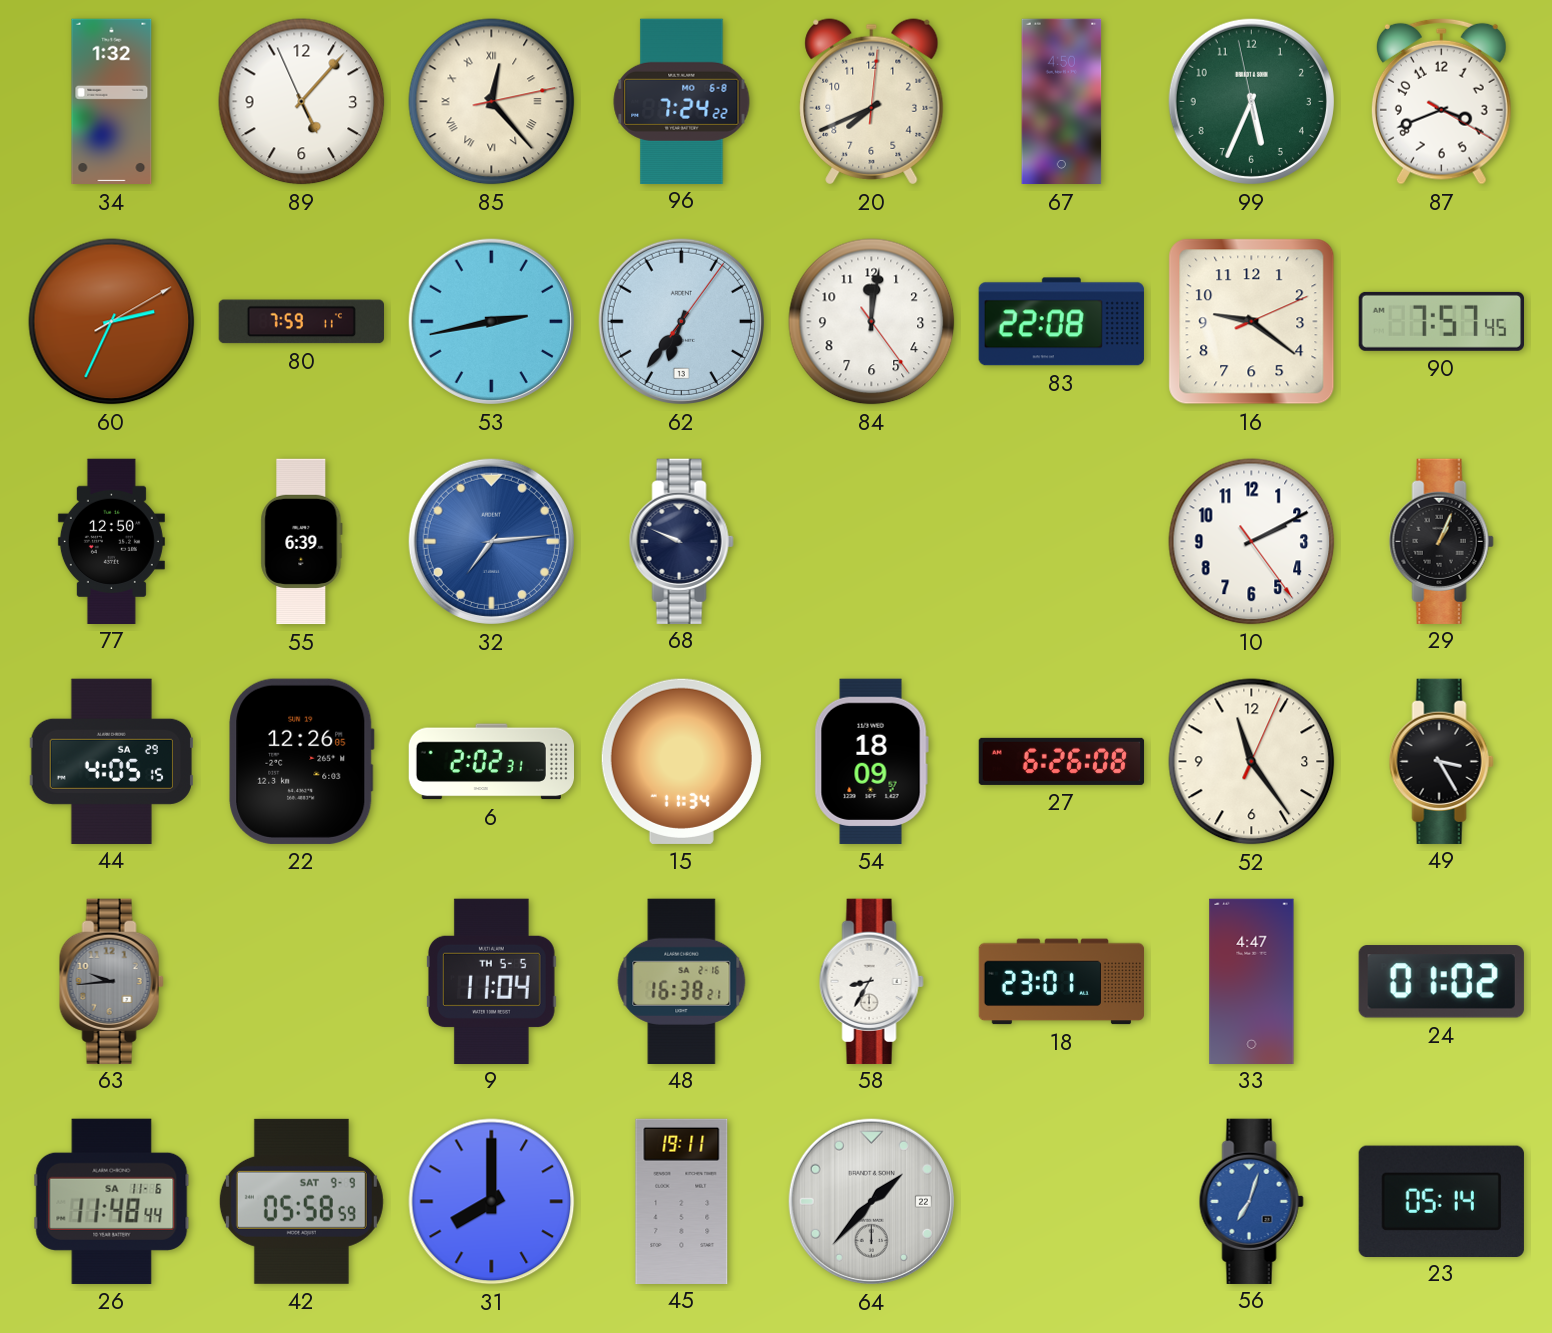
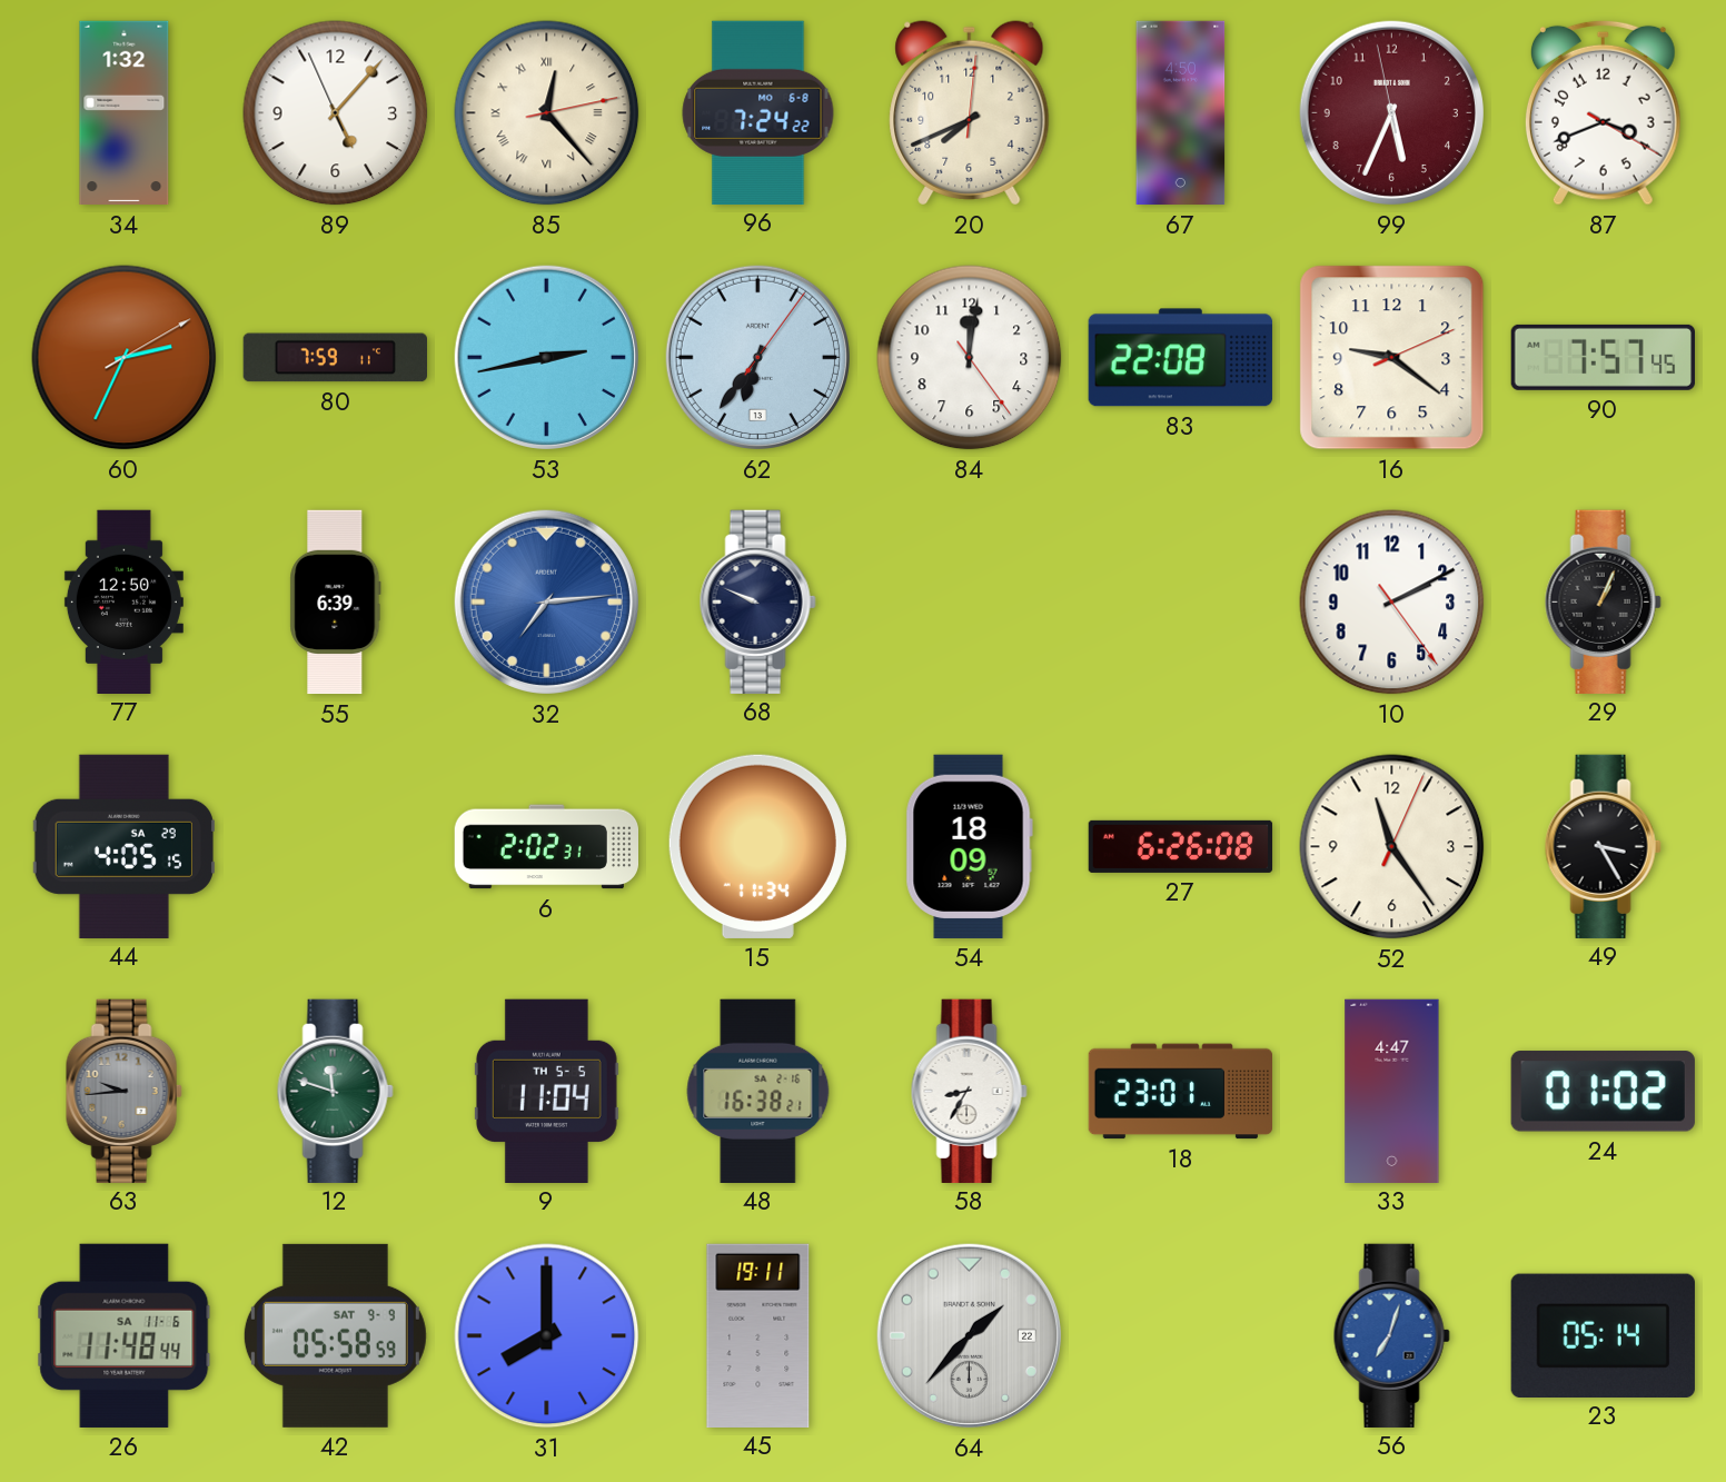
99 dial: green -> burgundy
22: 12:26 -> none
12: none -> 11:48
